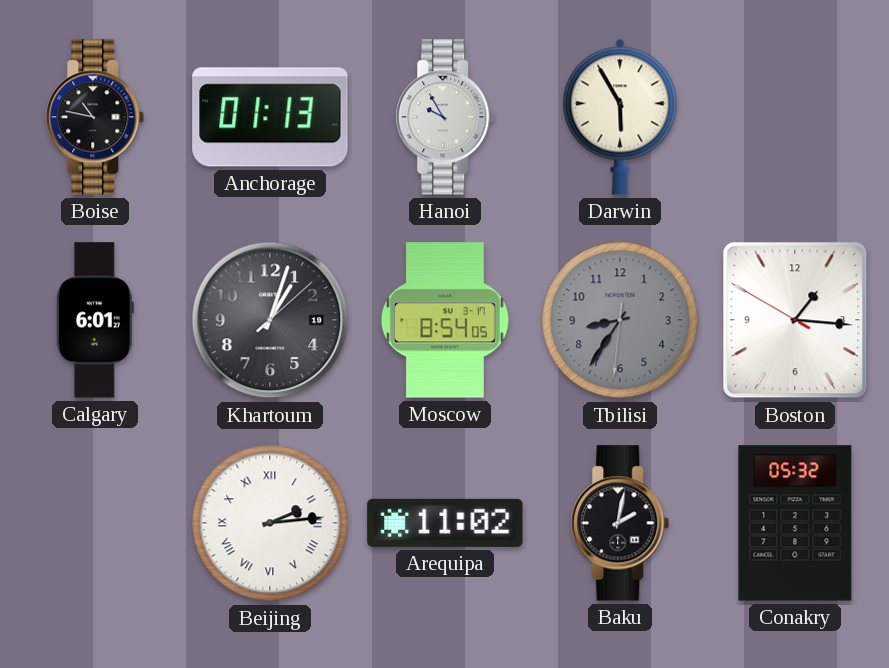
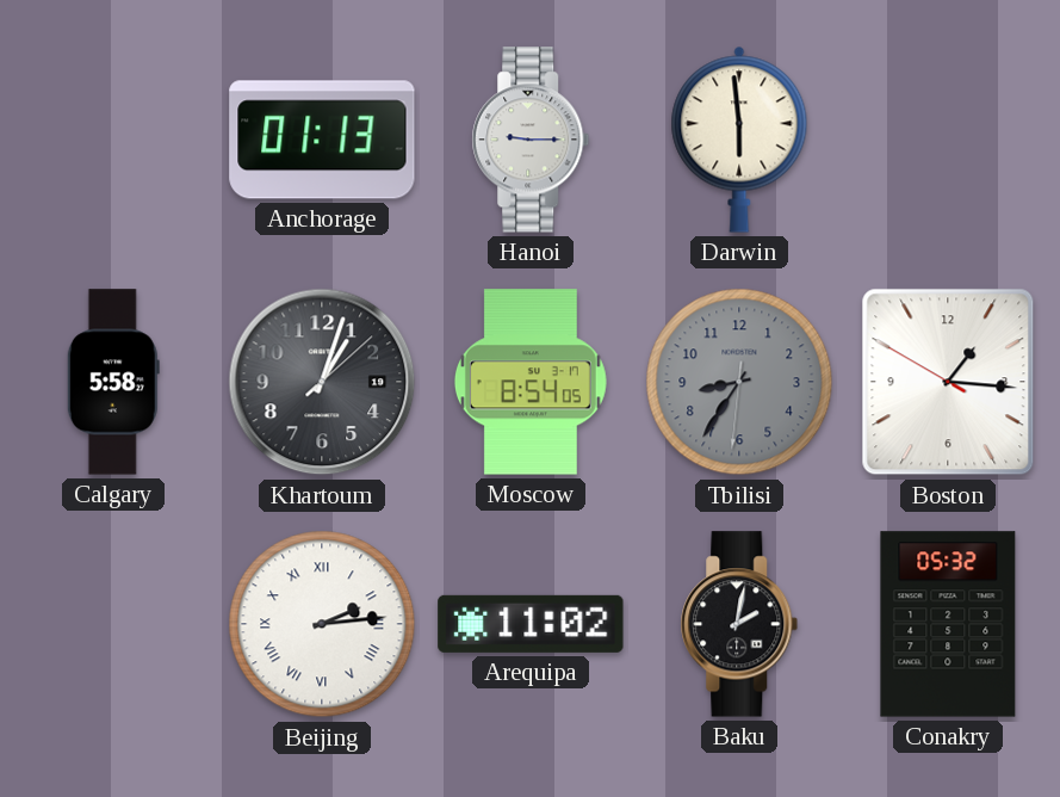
Boise: 10:47 -> none
Hanoi: 9:55 -> 9:15
Darwin: 5:55 -> 5:59
Calgary: 6:01 -> 5:58
